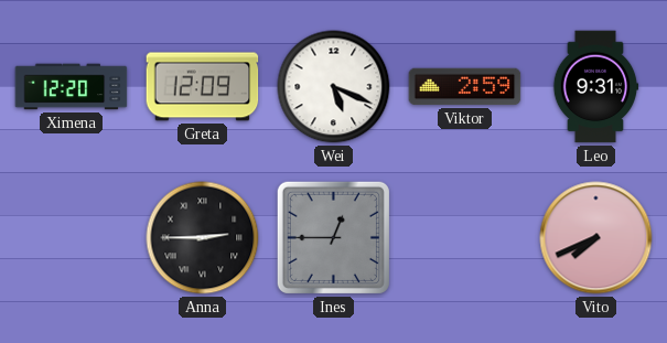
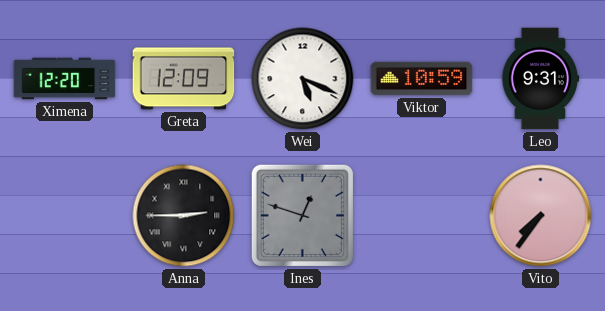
Viktor: 2:59 -> 10:59
Ines: 12:45 -> 12:48
Vito: 7:41 -> 7:36
